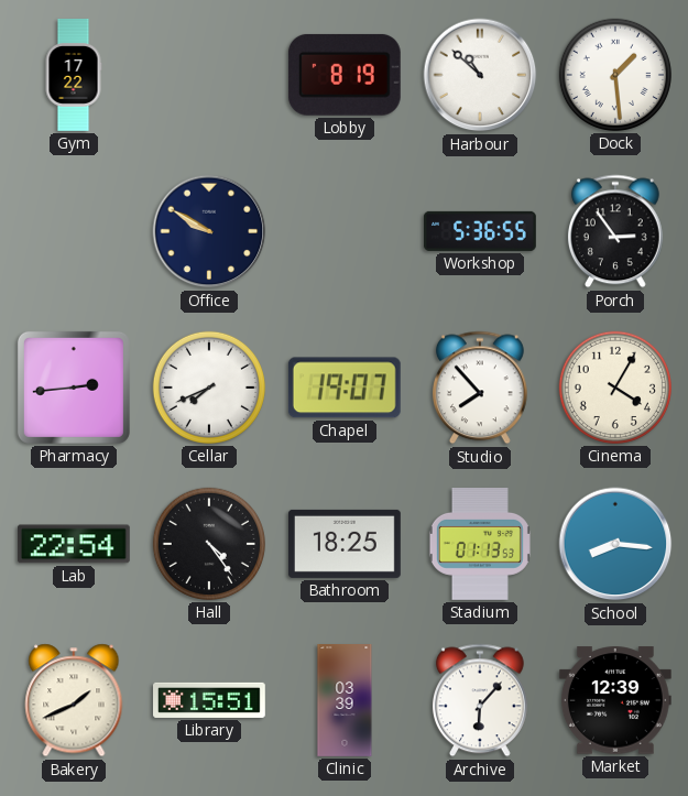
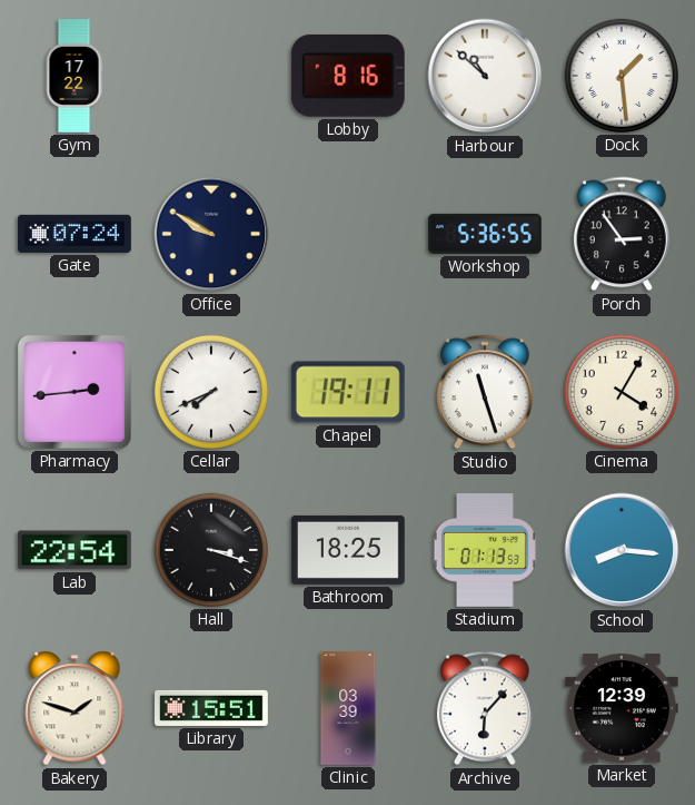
Lobby: 8:19 -> 8:16
Gate: none -> 07:24
Chapel: 19:07 -> 19:11
Studio: 7:53 -> 11:27
Hall: 4:24 -> 3:18
Bakery: 1:41 -> 1:48
